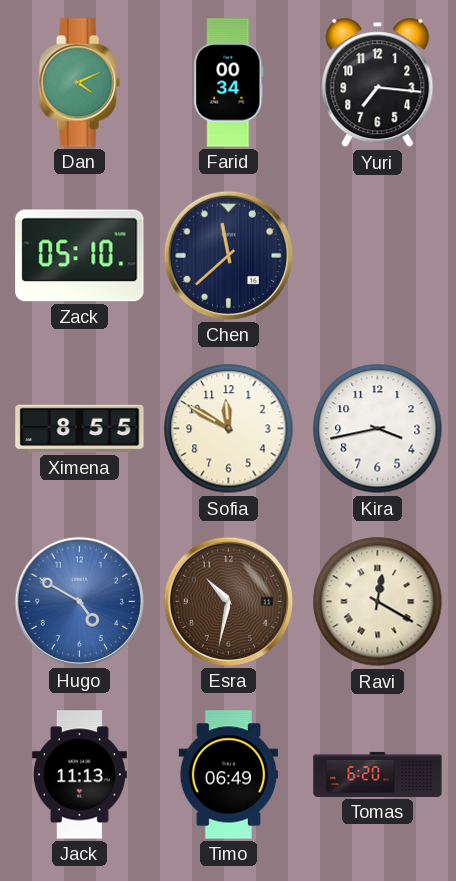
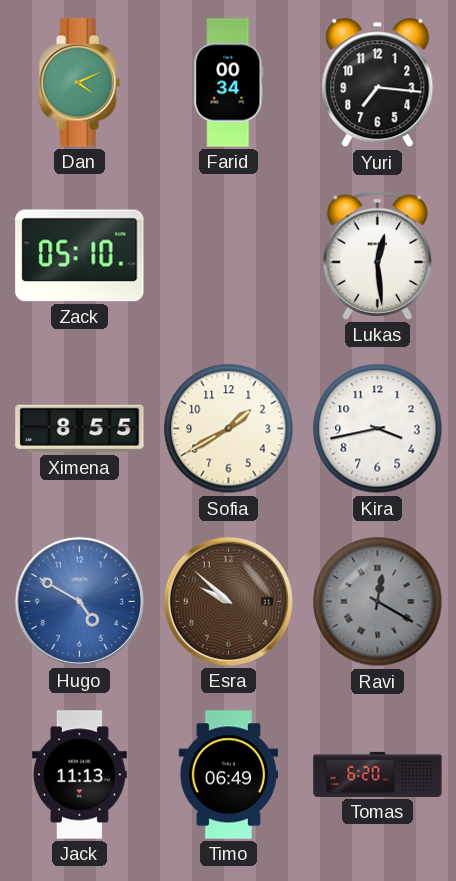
Chen: 11:38 -> none
Lukas: none -> 12:29
Sofia: 11:50 -> 1:40
Esra: 10:32 -> 9:52
Ravi dial: cream -> grey
